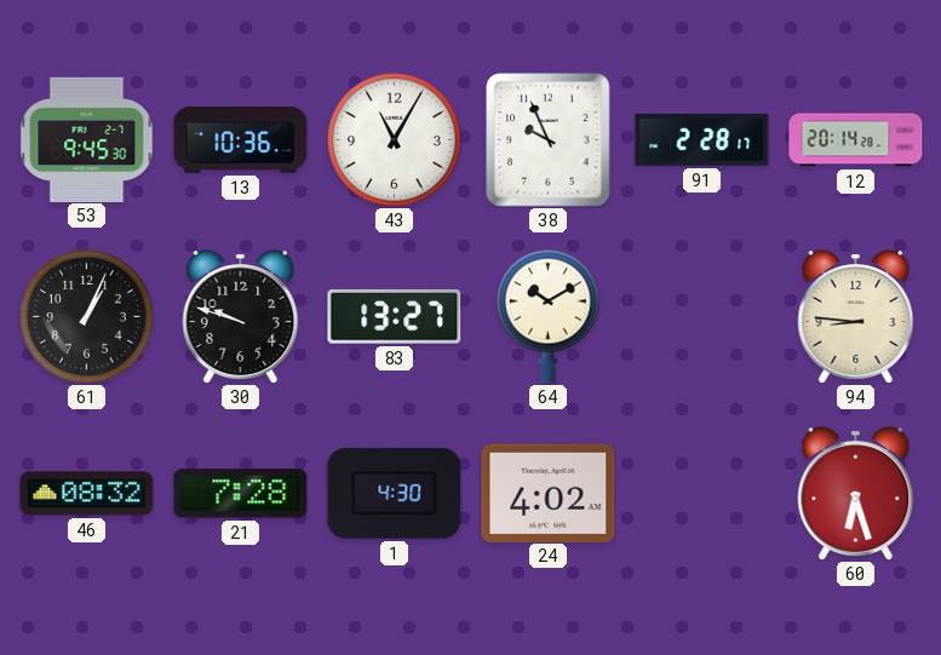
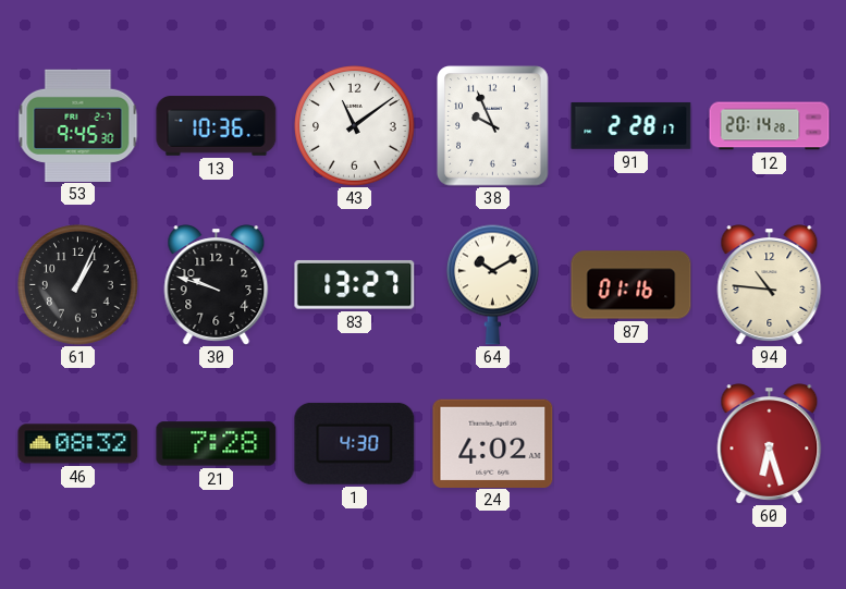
43: 11:05 -> 11:09
87: none -> 01:16
94: 8:46 -> 10:46
